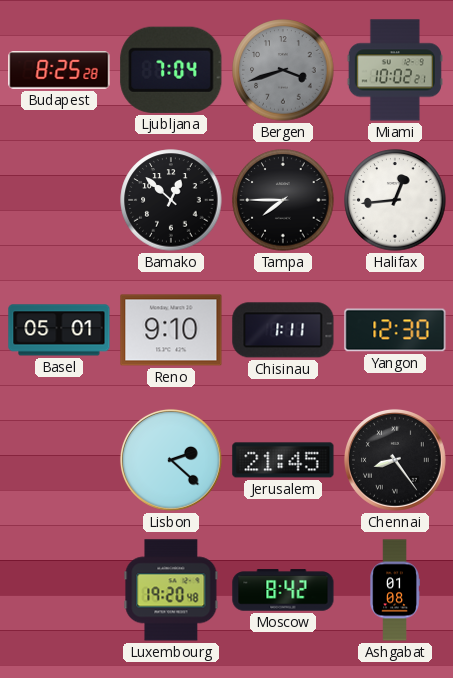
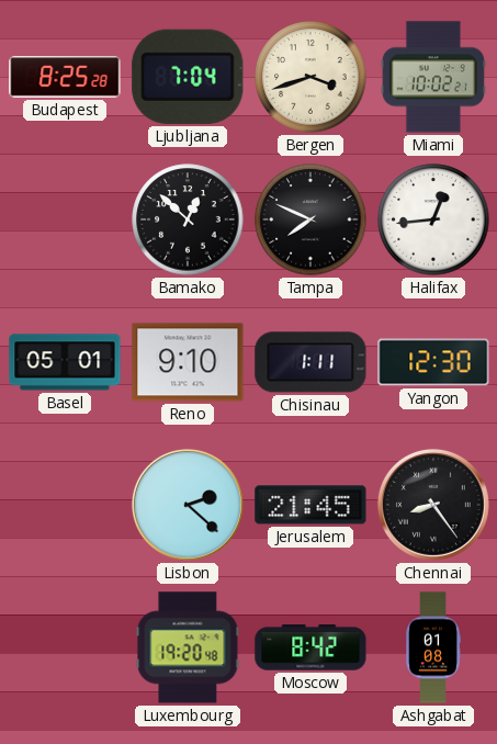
Bergen dial: grey -> cream
Tampa: 7:45 -> 7:49
